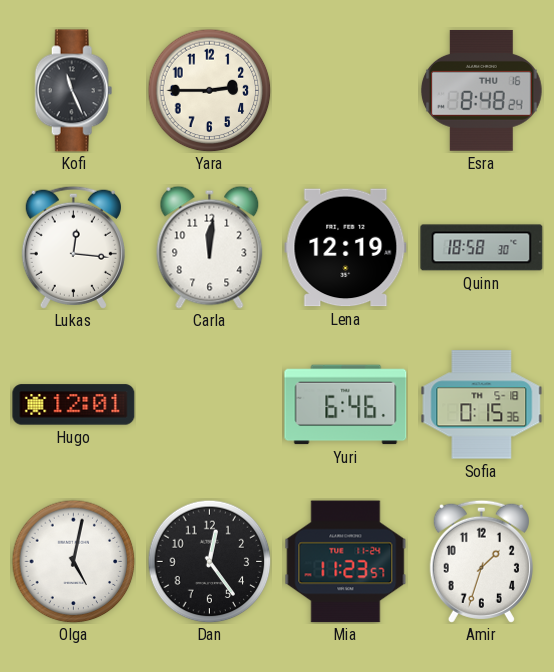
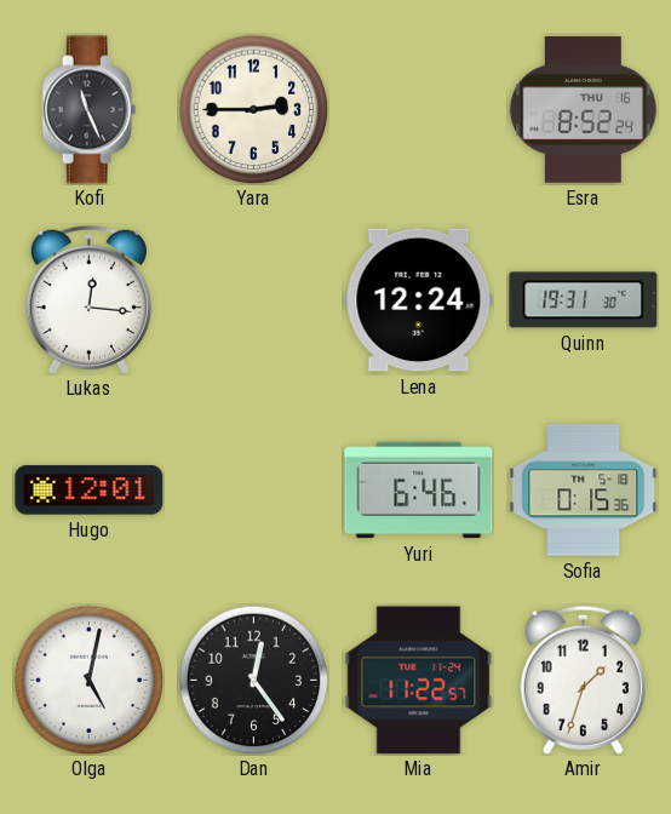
Esra: 8:48 -> 8:52
Carla: 12:01 -> none
Lena: 12:19 -> 12:24
Quinn: 18:58 -> 19:31
Mia: 11:23 -> 11:22
